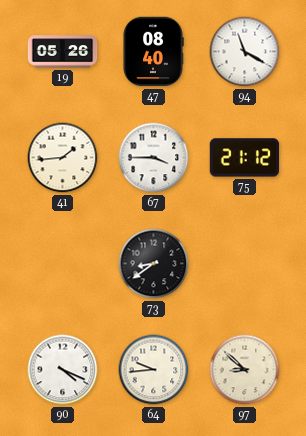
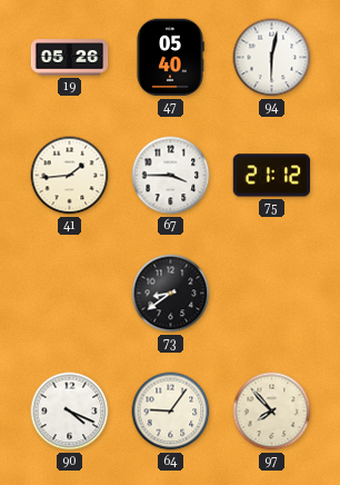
47: 08:40 -> 05:40
94: 11:20 -> 6:02
64: 9:44 -> 9:06
97: 8:52 -> 7:53
